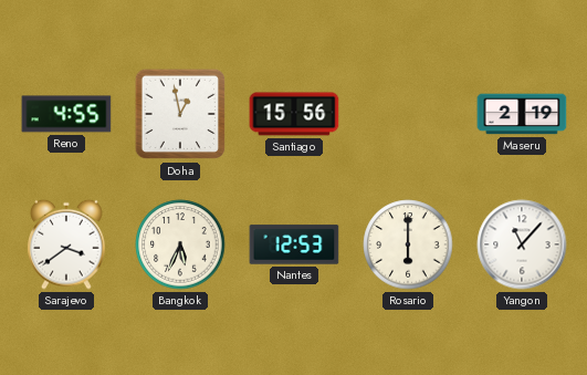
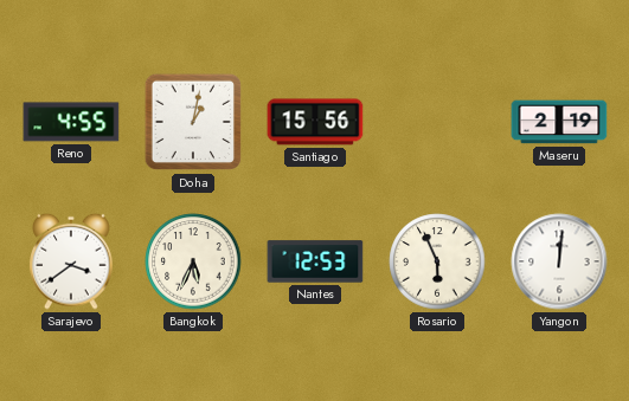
Doha: 12:58 -> 1:02
Rosario: 6:00 -> 5:56
Yangon: 11:07 -> 12:01
